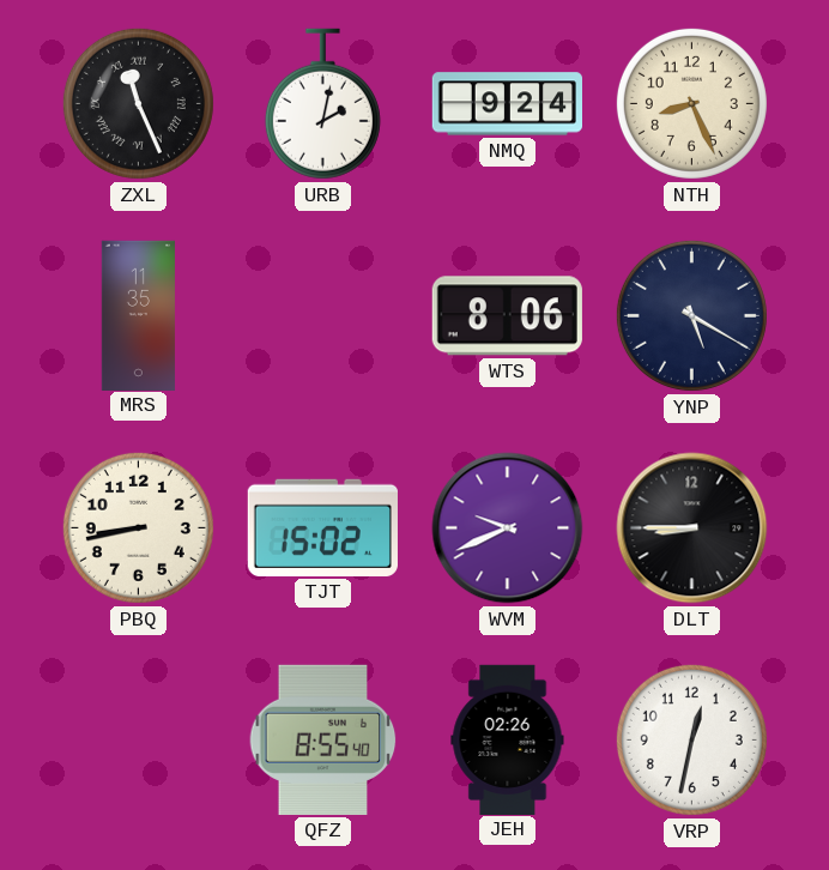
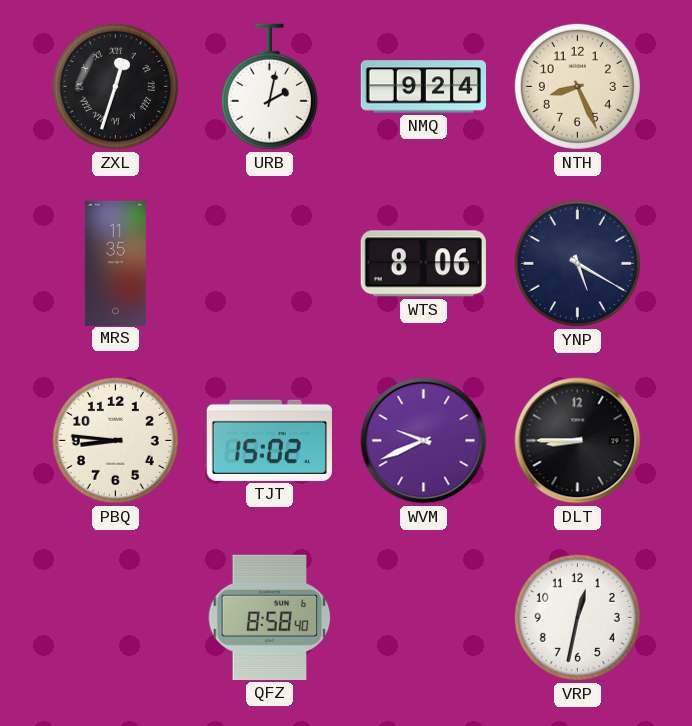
ZXL: 11:26 -> 12:33
PBQ: 8:43 -> 8:46
QFZ: 8:55 -> 8:58
JEH: 02:26 -> none
